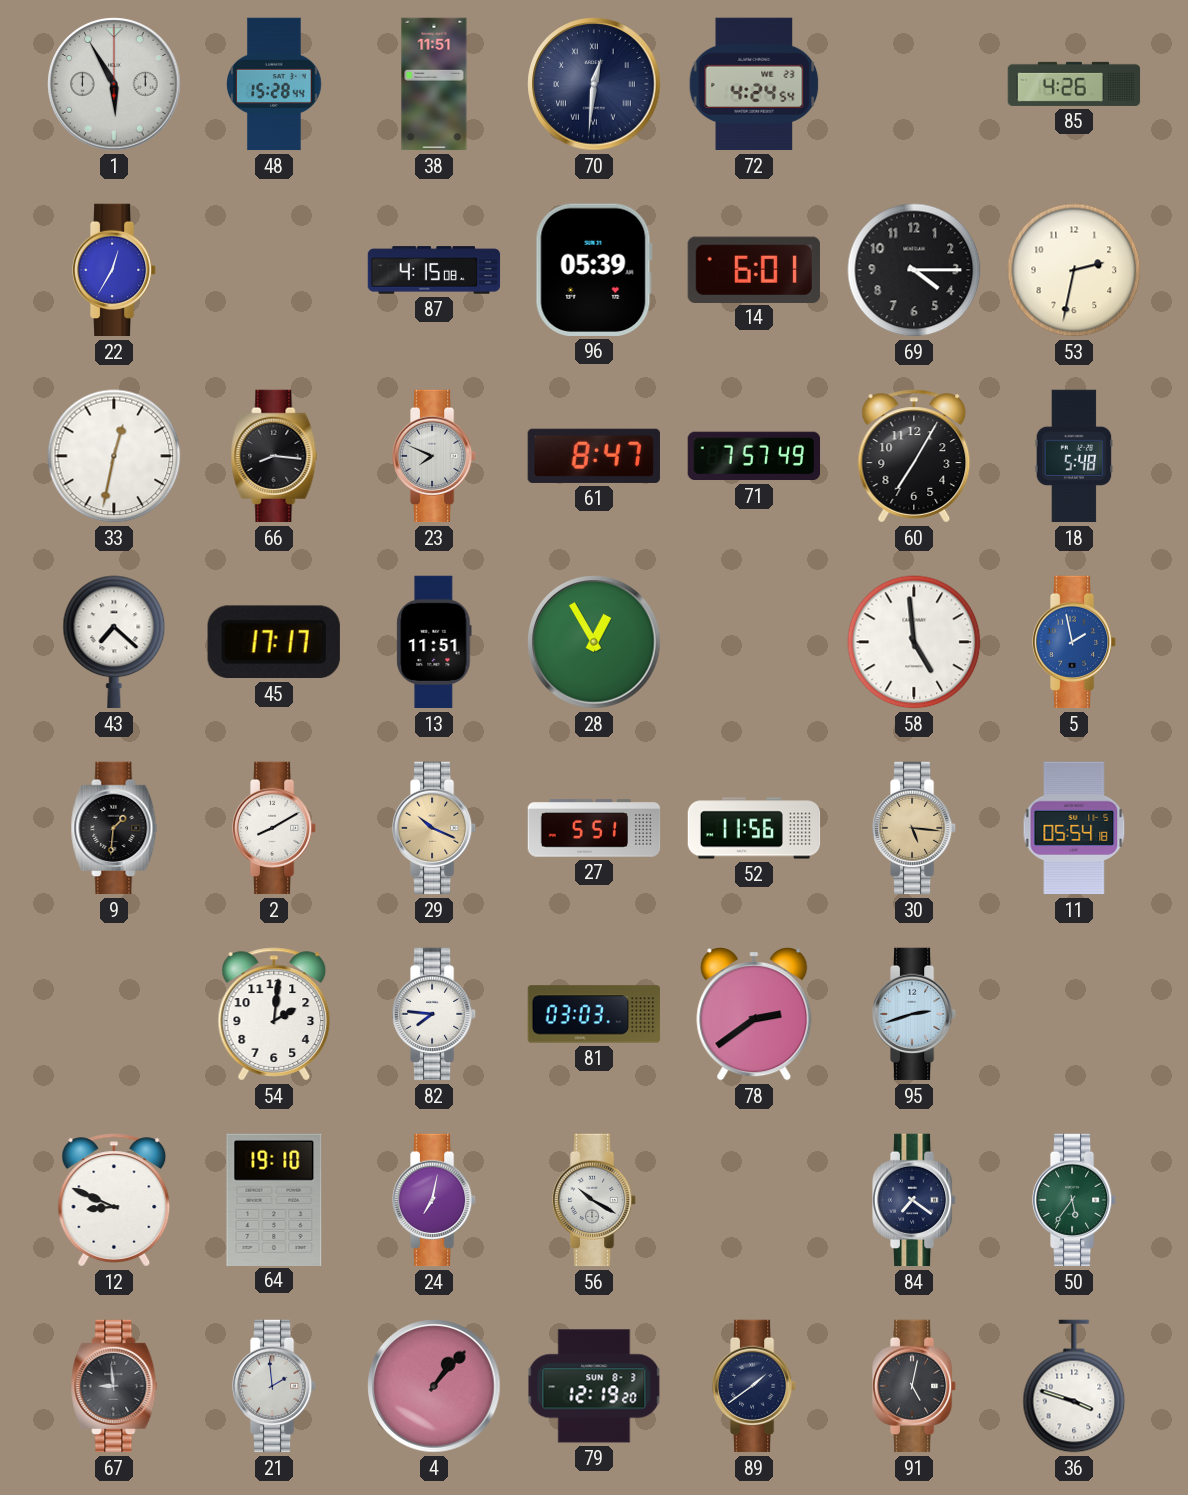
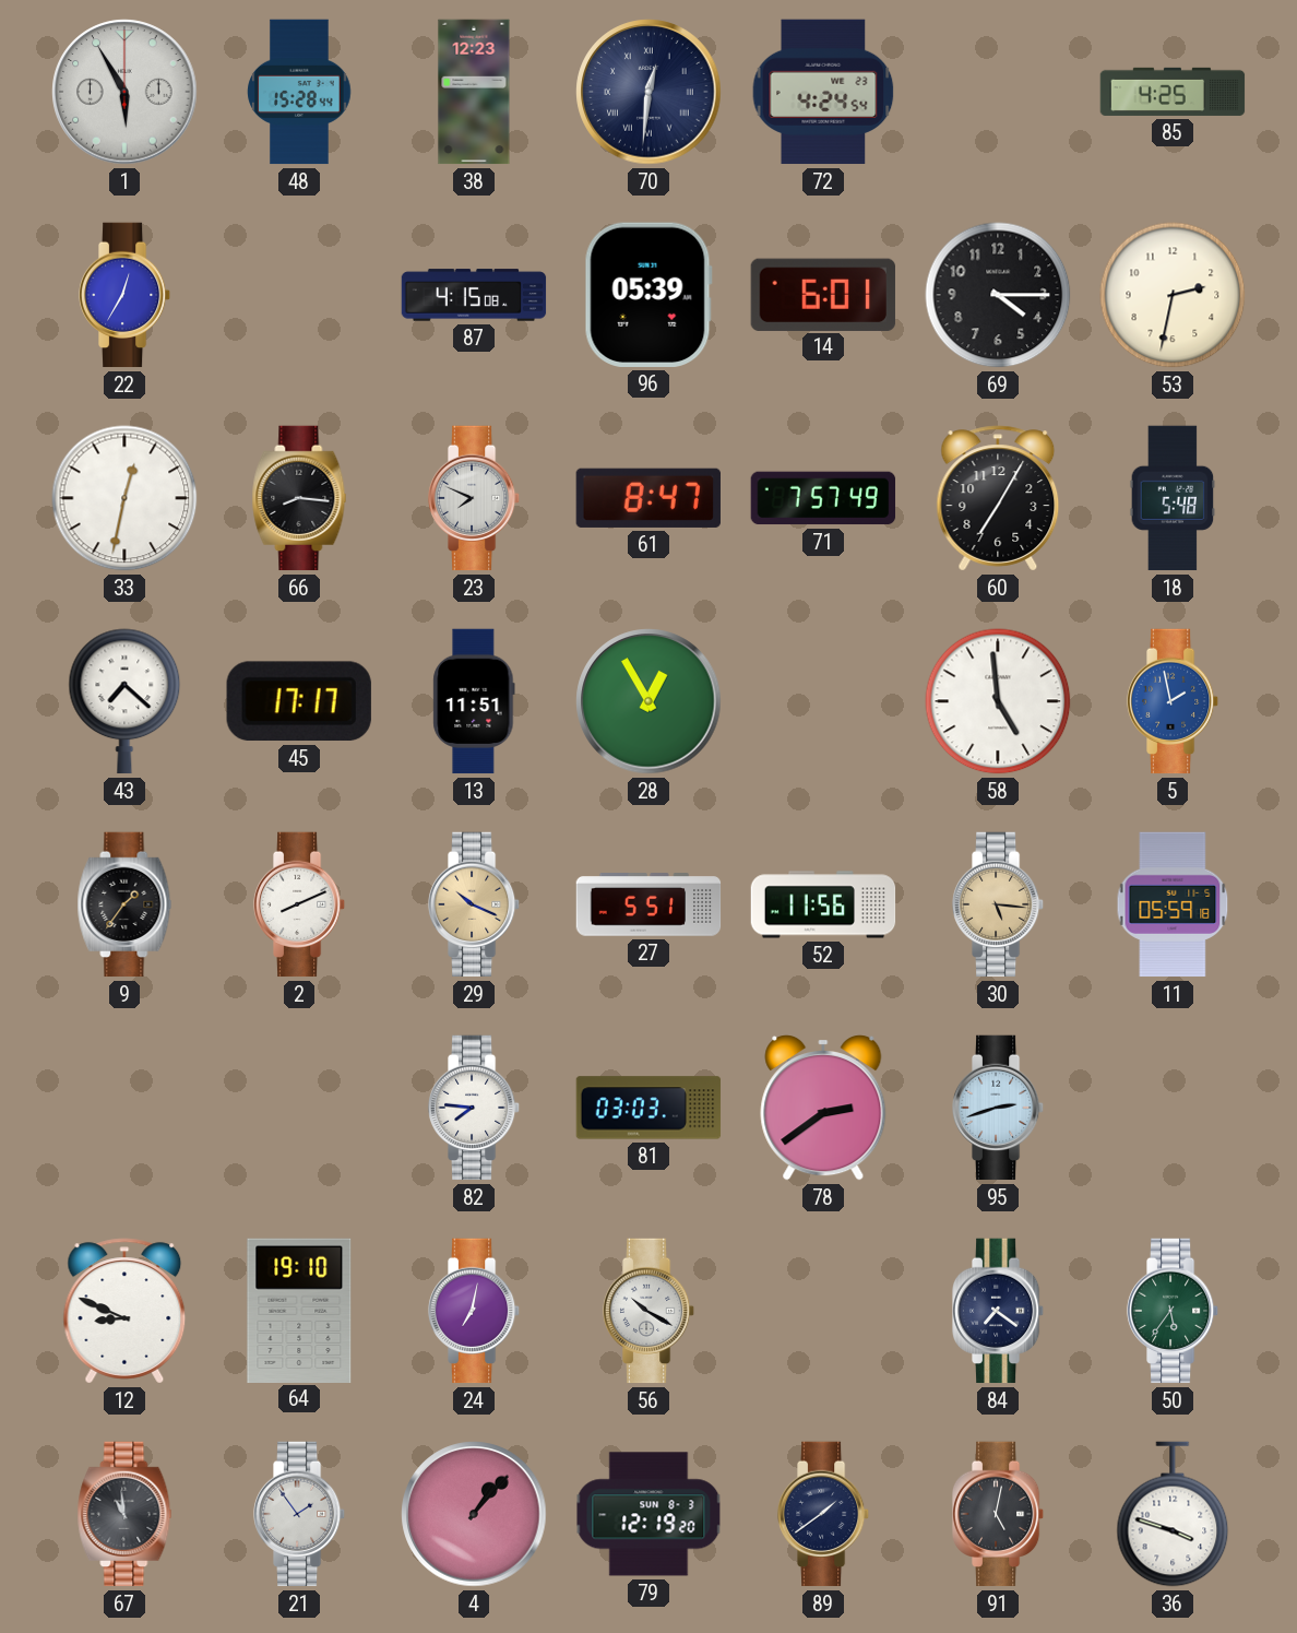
38: 11:51 -> 12:23
85: 4:26 -> 4:25
9: 1:31 -> 1:36
2: 8:10 -> 8:11
11: 05:54 -> 05:59
54: 2:01 -> none
67: 8:59 -> 10:59
21: 1:59 -> 1:54
